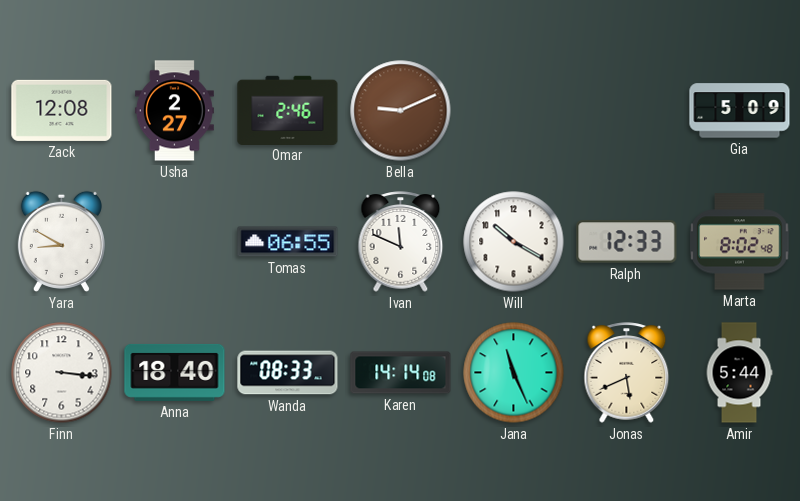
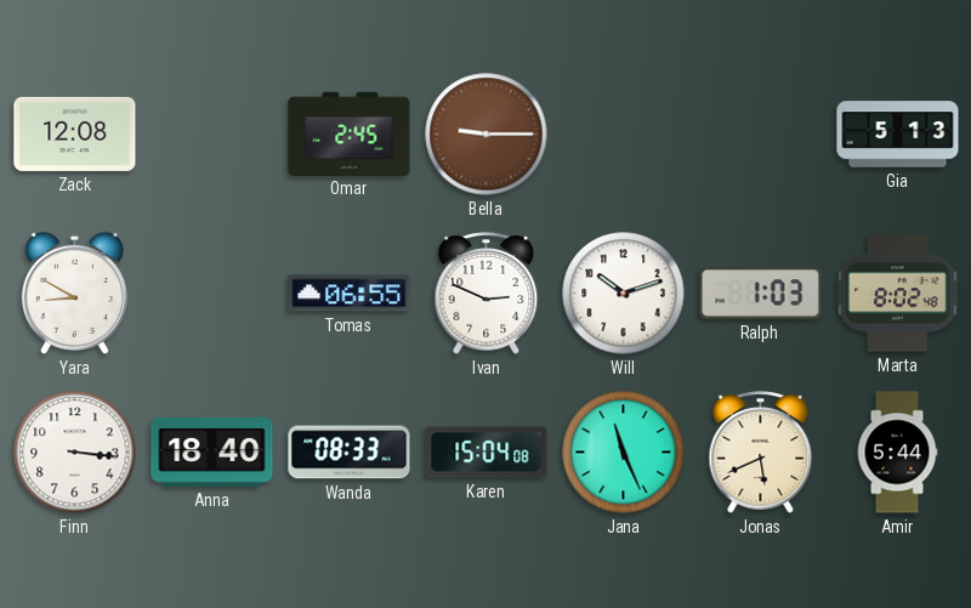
Usha: 2:27 -> none
Omar: 2:46 -> 2:45
Bella: 9:11 -> 9:15
Gia: 5:09 -> 5:13
Ivan: 11:49 -> 2:49
Will: 10:20 -> 10:12
Ralph: 12:33 -> 1:03
Karen: 14:14 -> 15:04
